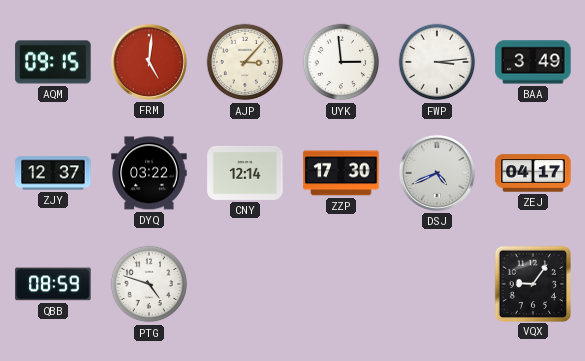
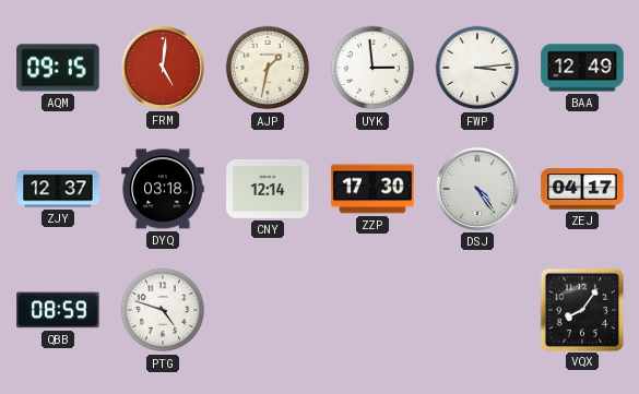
AJP: 3:07 -> 1:32
BAA: 3:49 -> 12:49
DYQ: 03:22 -> 03:18
DSJ: 4:41 -> 4:24
VQX: 9:06 -> 8:06
